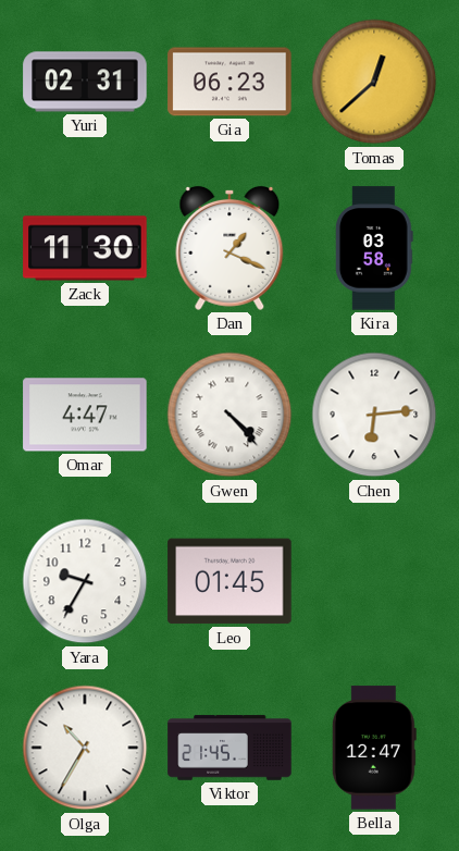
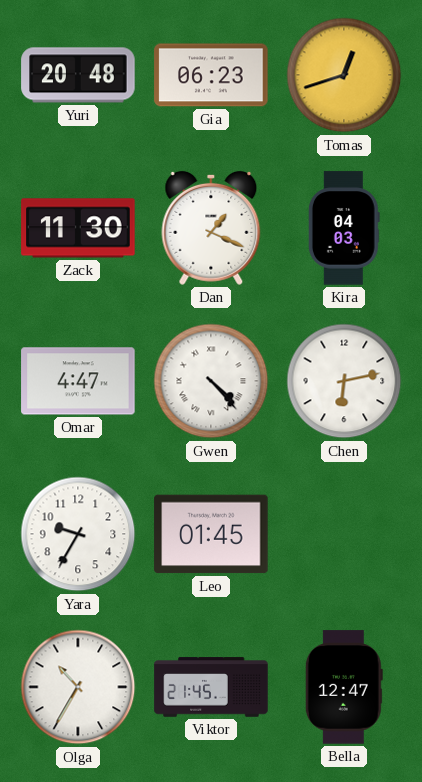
Yuri: 02:31 -> 20:48
Tomas: 12:38 -> 12:42
Kira: 03:58 -> 04:03
Chen: 6:14 -> 6:13
